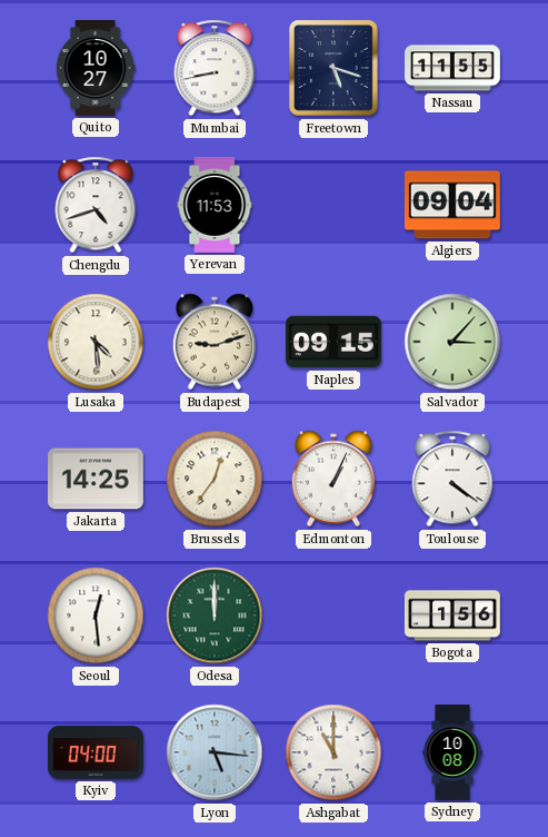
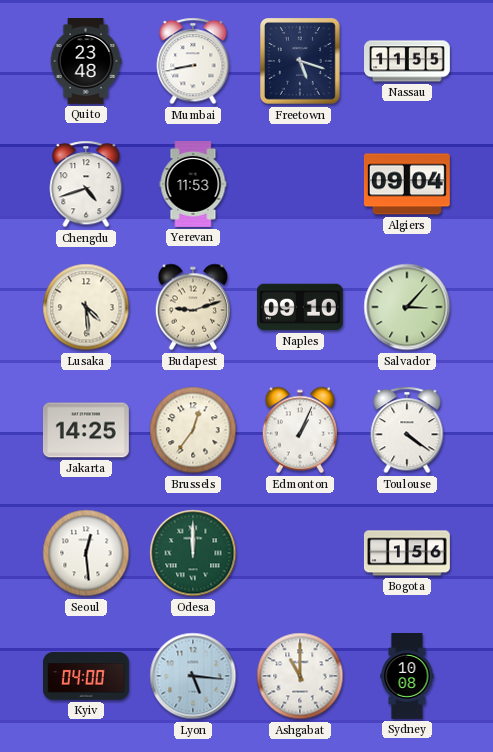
Quito: 10:27 -> 23:48
Naples: 09:15 -> 09:10
